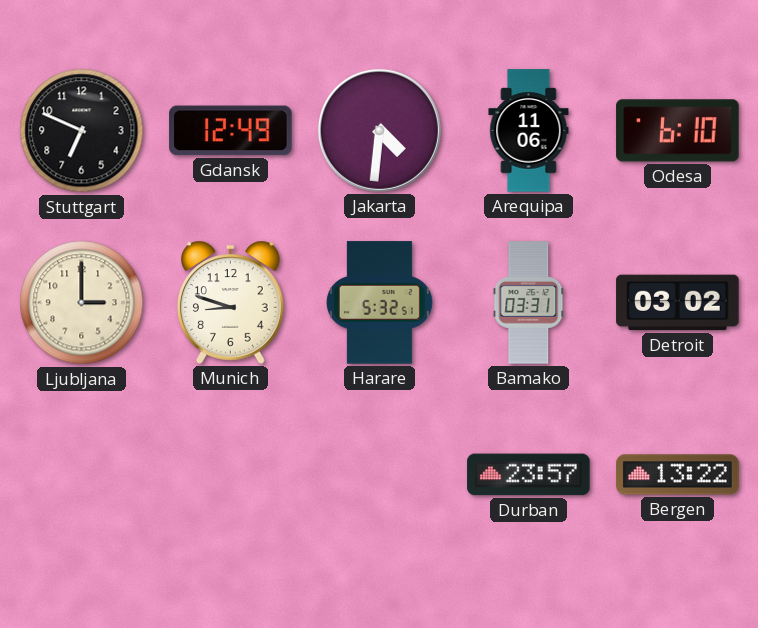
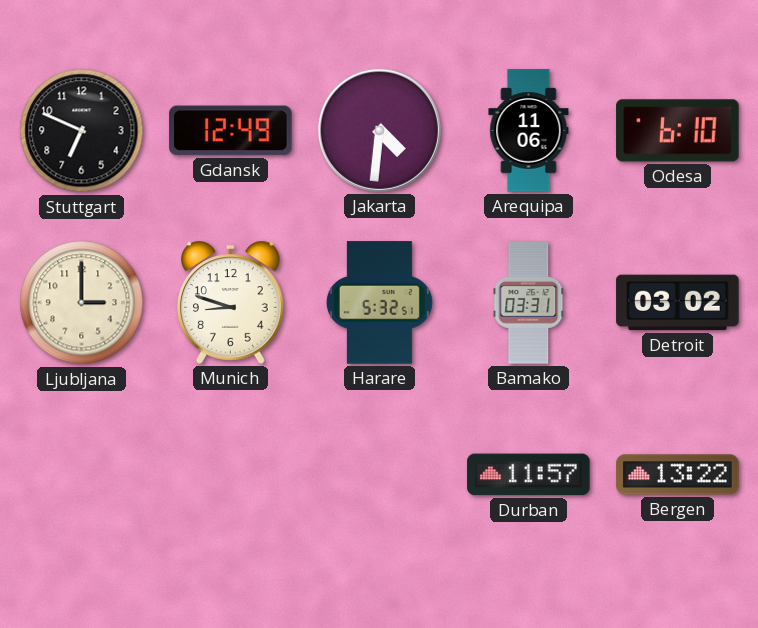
Durban: 23:57 -> 11:57
